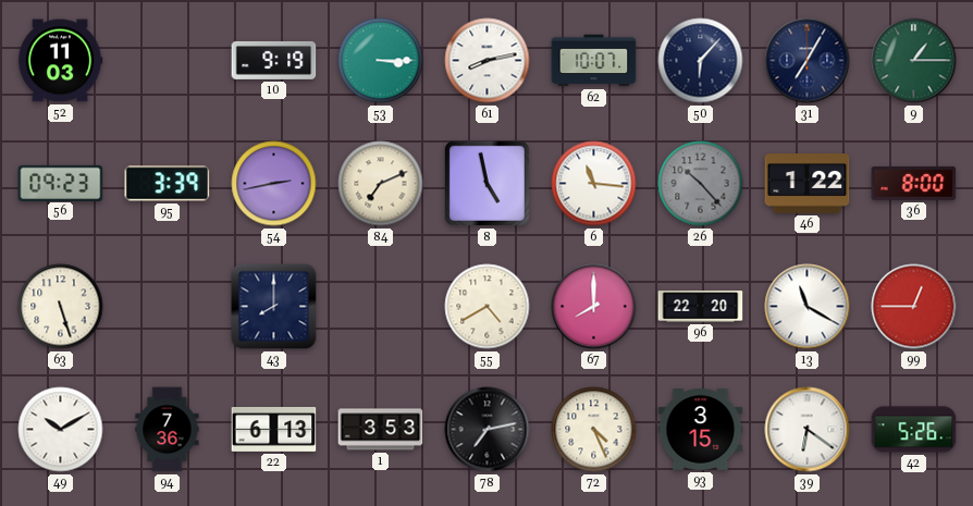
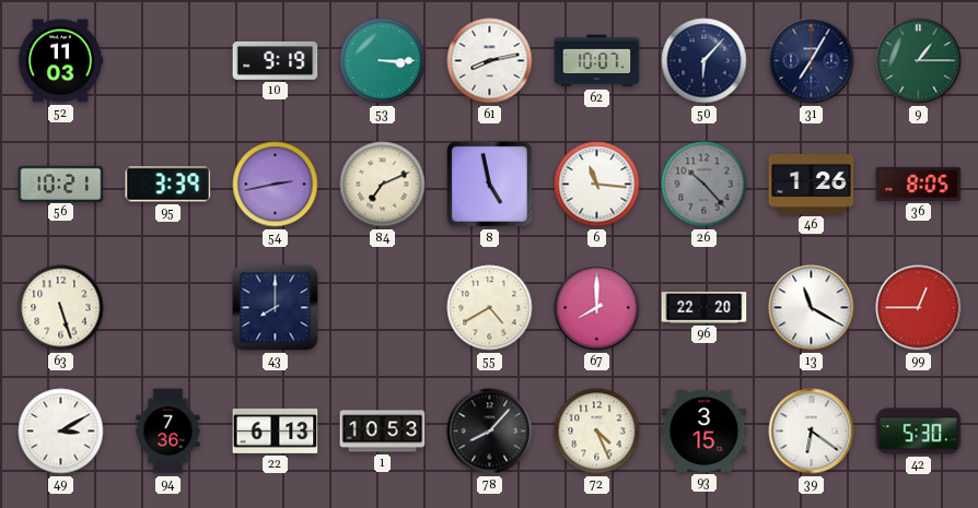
56: 09:23 -> 10:21
46: 1:22 -> 1:26
36: 8:00 -> 8:05
49: 10:10 -> 3:10
1: 3:53 -> 10:53
78: 7:13 -> 8:07
42: 5:26 -> 5:30
